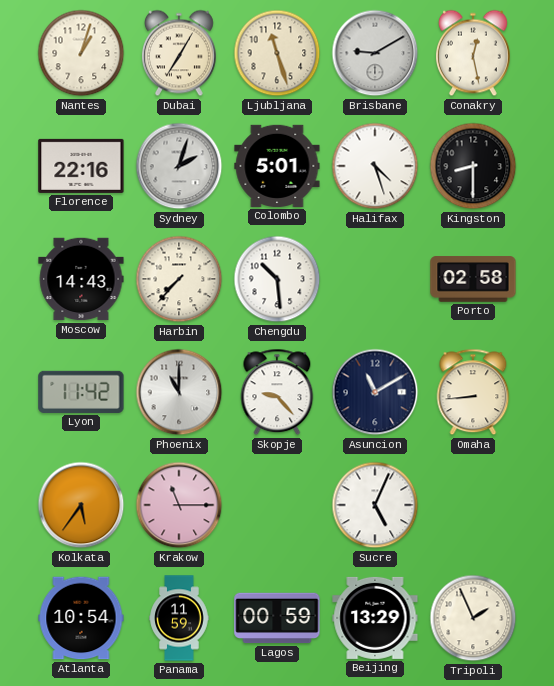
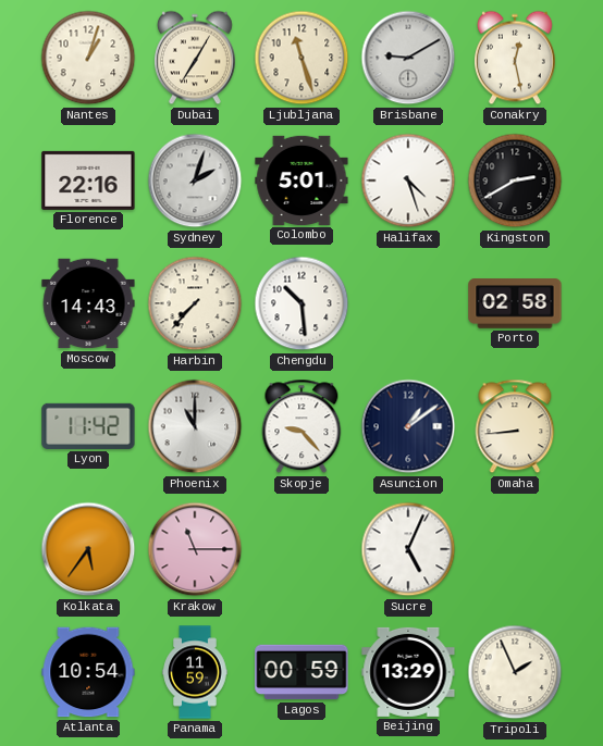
Kingston: 8:30 -> 2:40
Asuncion: 11:10 -> 1:09
